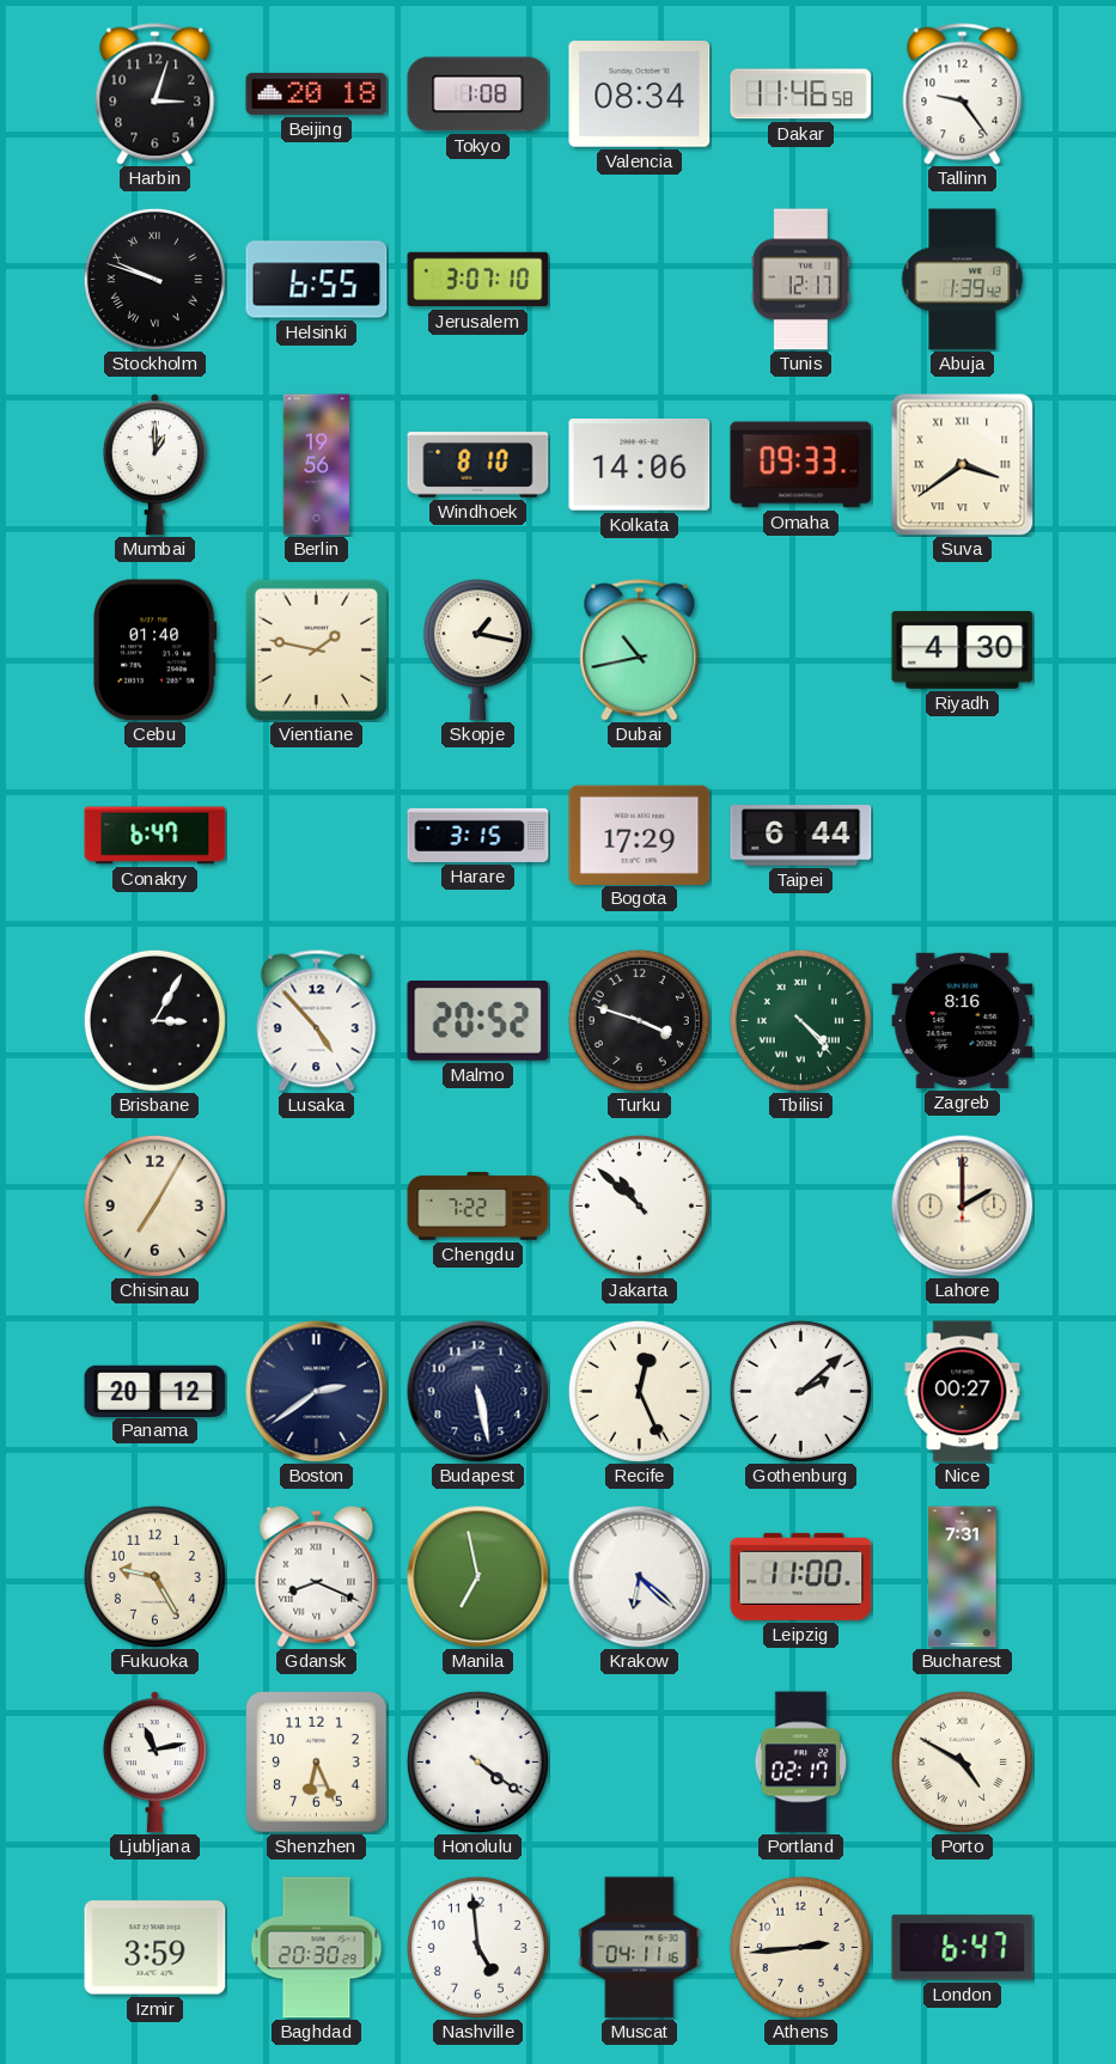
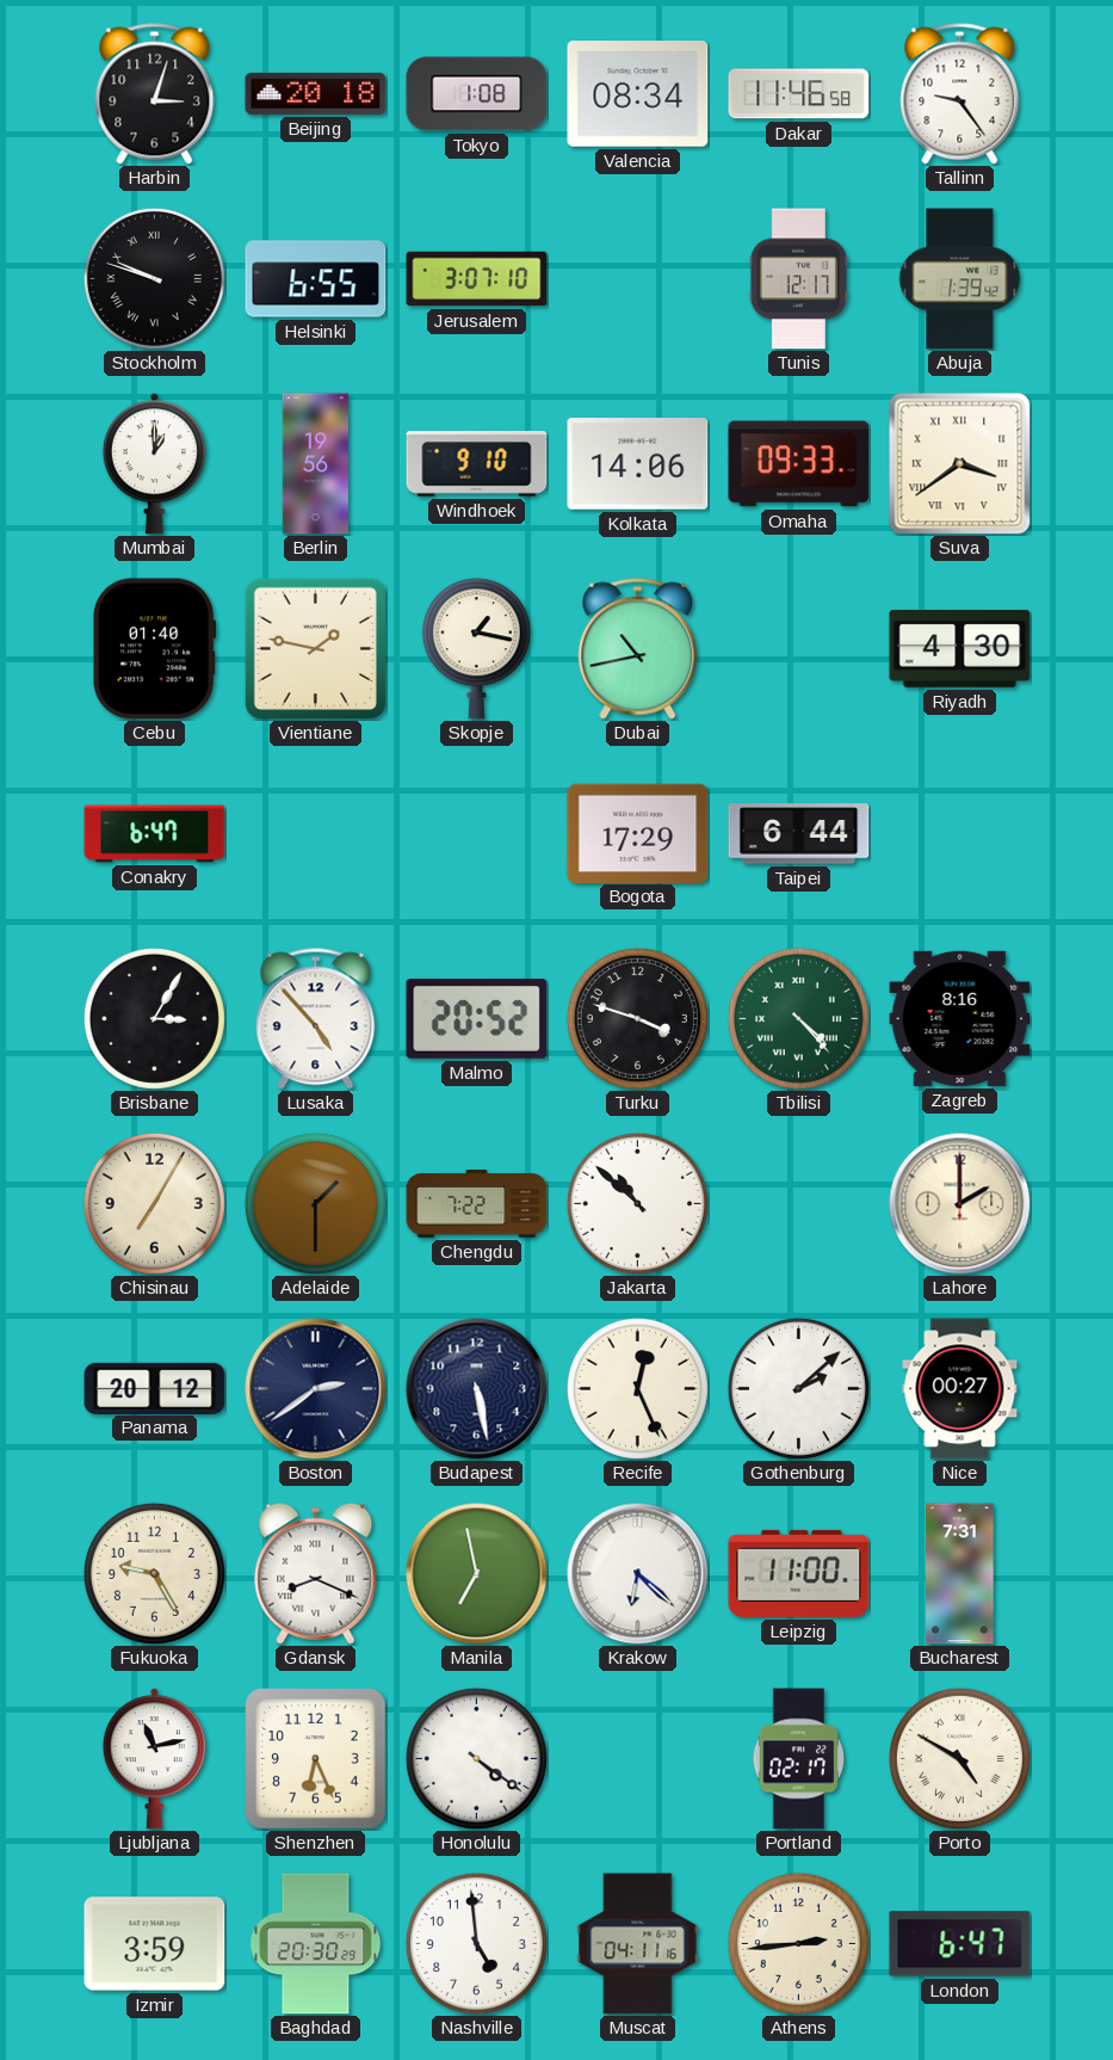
Windhoek: 8:10 -> 9:10
Harare: 3:15 -> none
Adelaide: none -> 1:30
